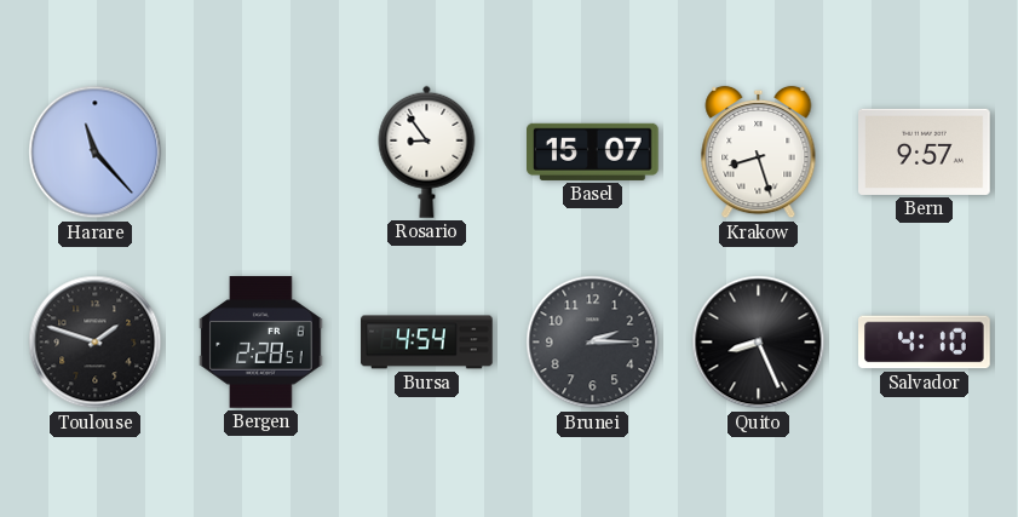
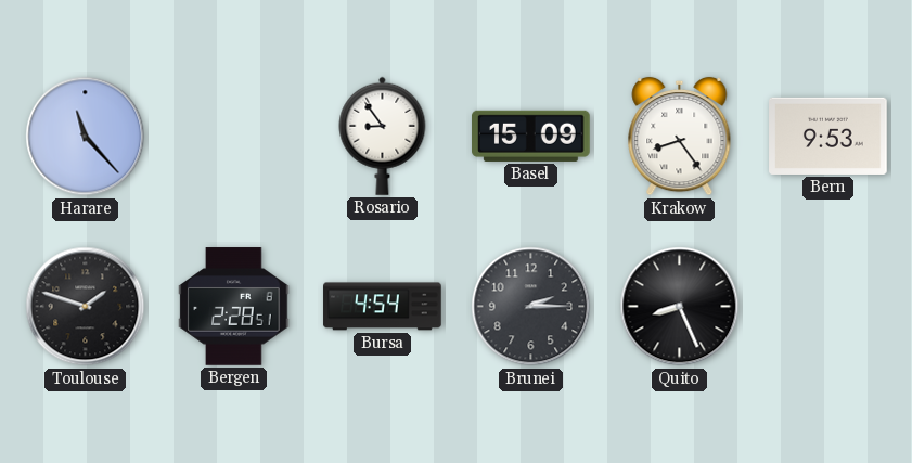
Basel: 15:07 -> 15:09
Krakow: 8:27 -> 8:24
Bern: 9:57 -> 9:53
Salvador: 4:10 -> none
